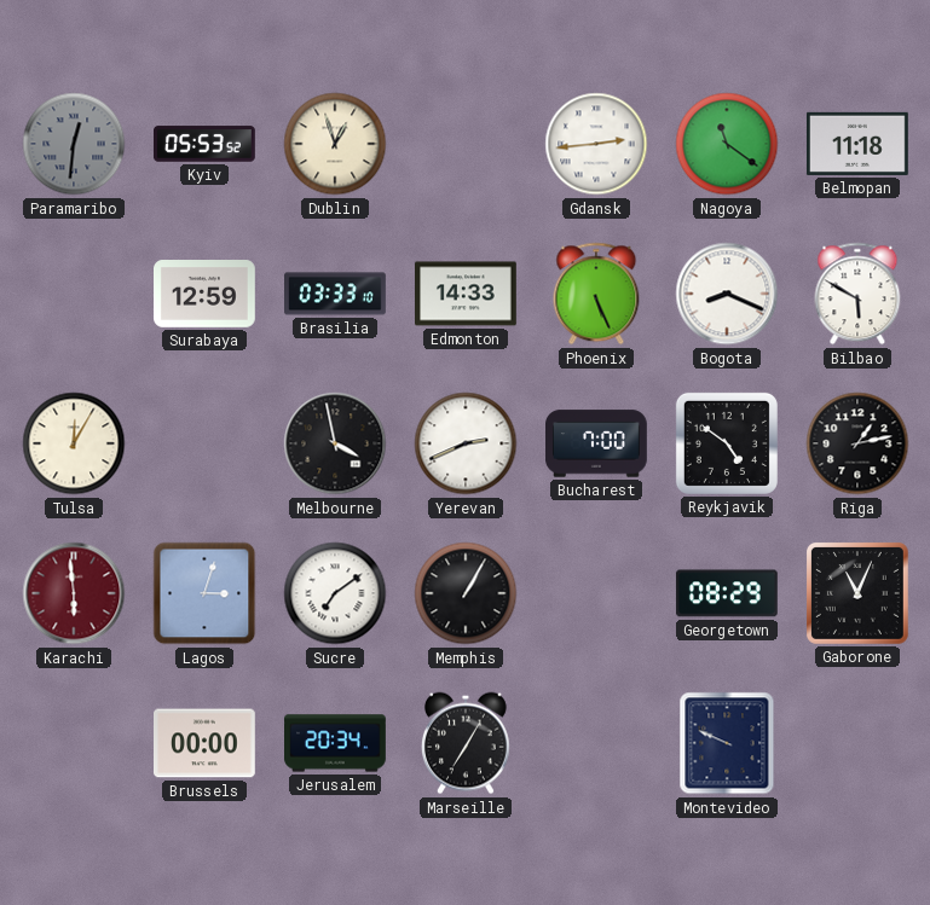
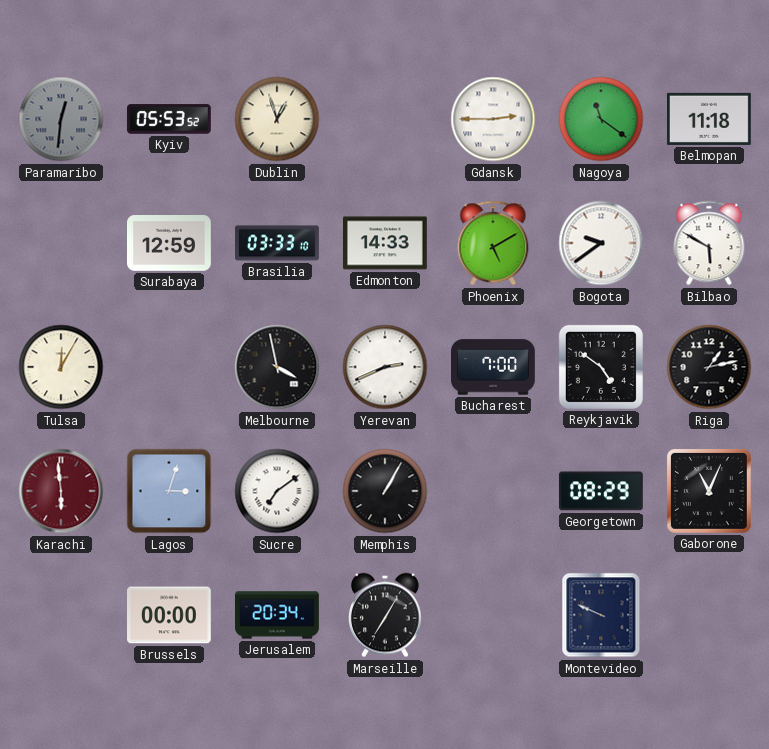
Gdansk: 2:44 -> 2:45
Phoenix: 5:26 -> 5:10
Bogota: 8:19 -> 9:39
